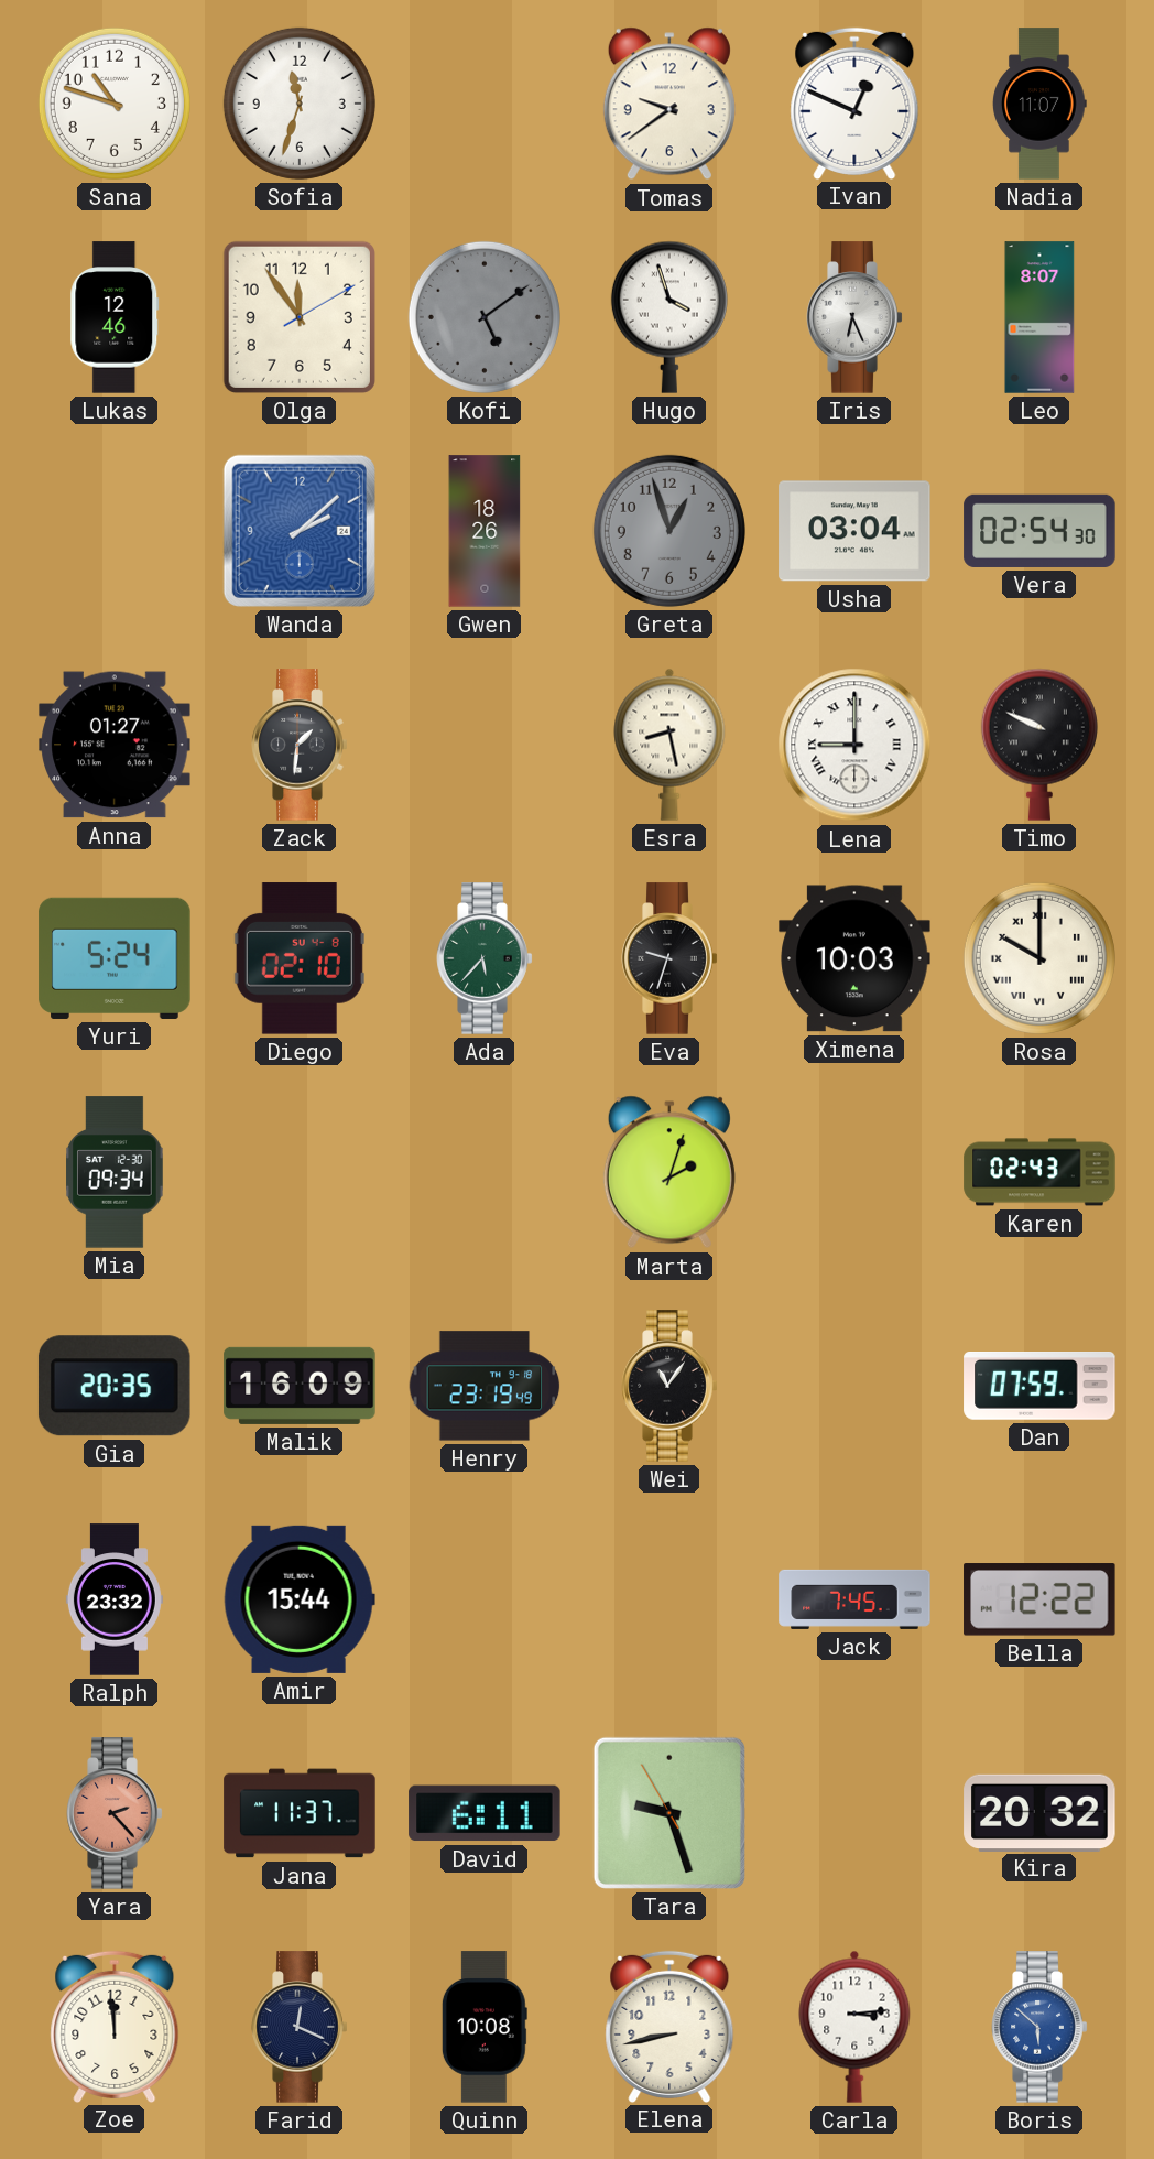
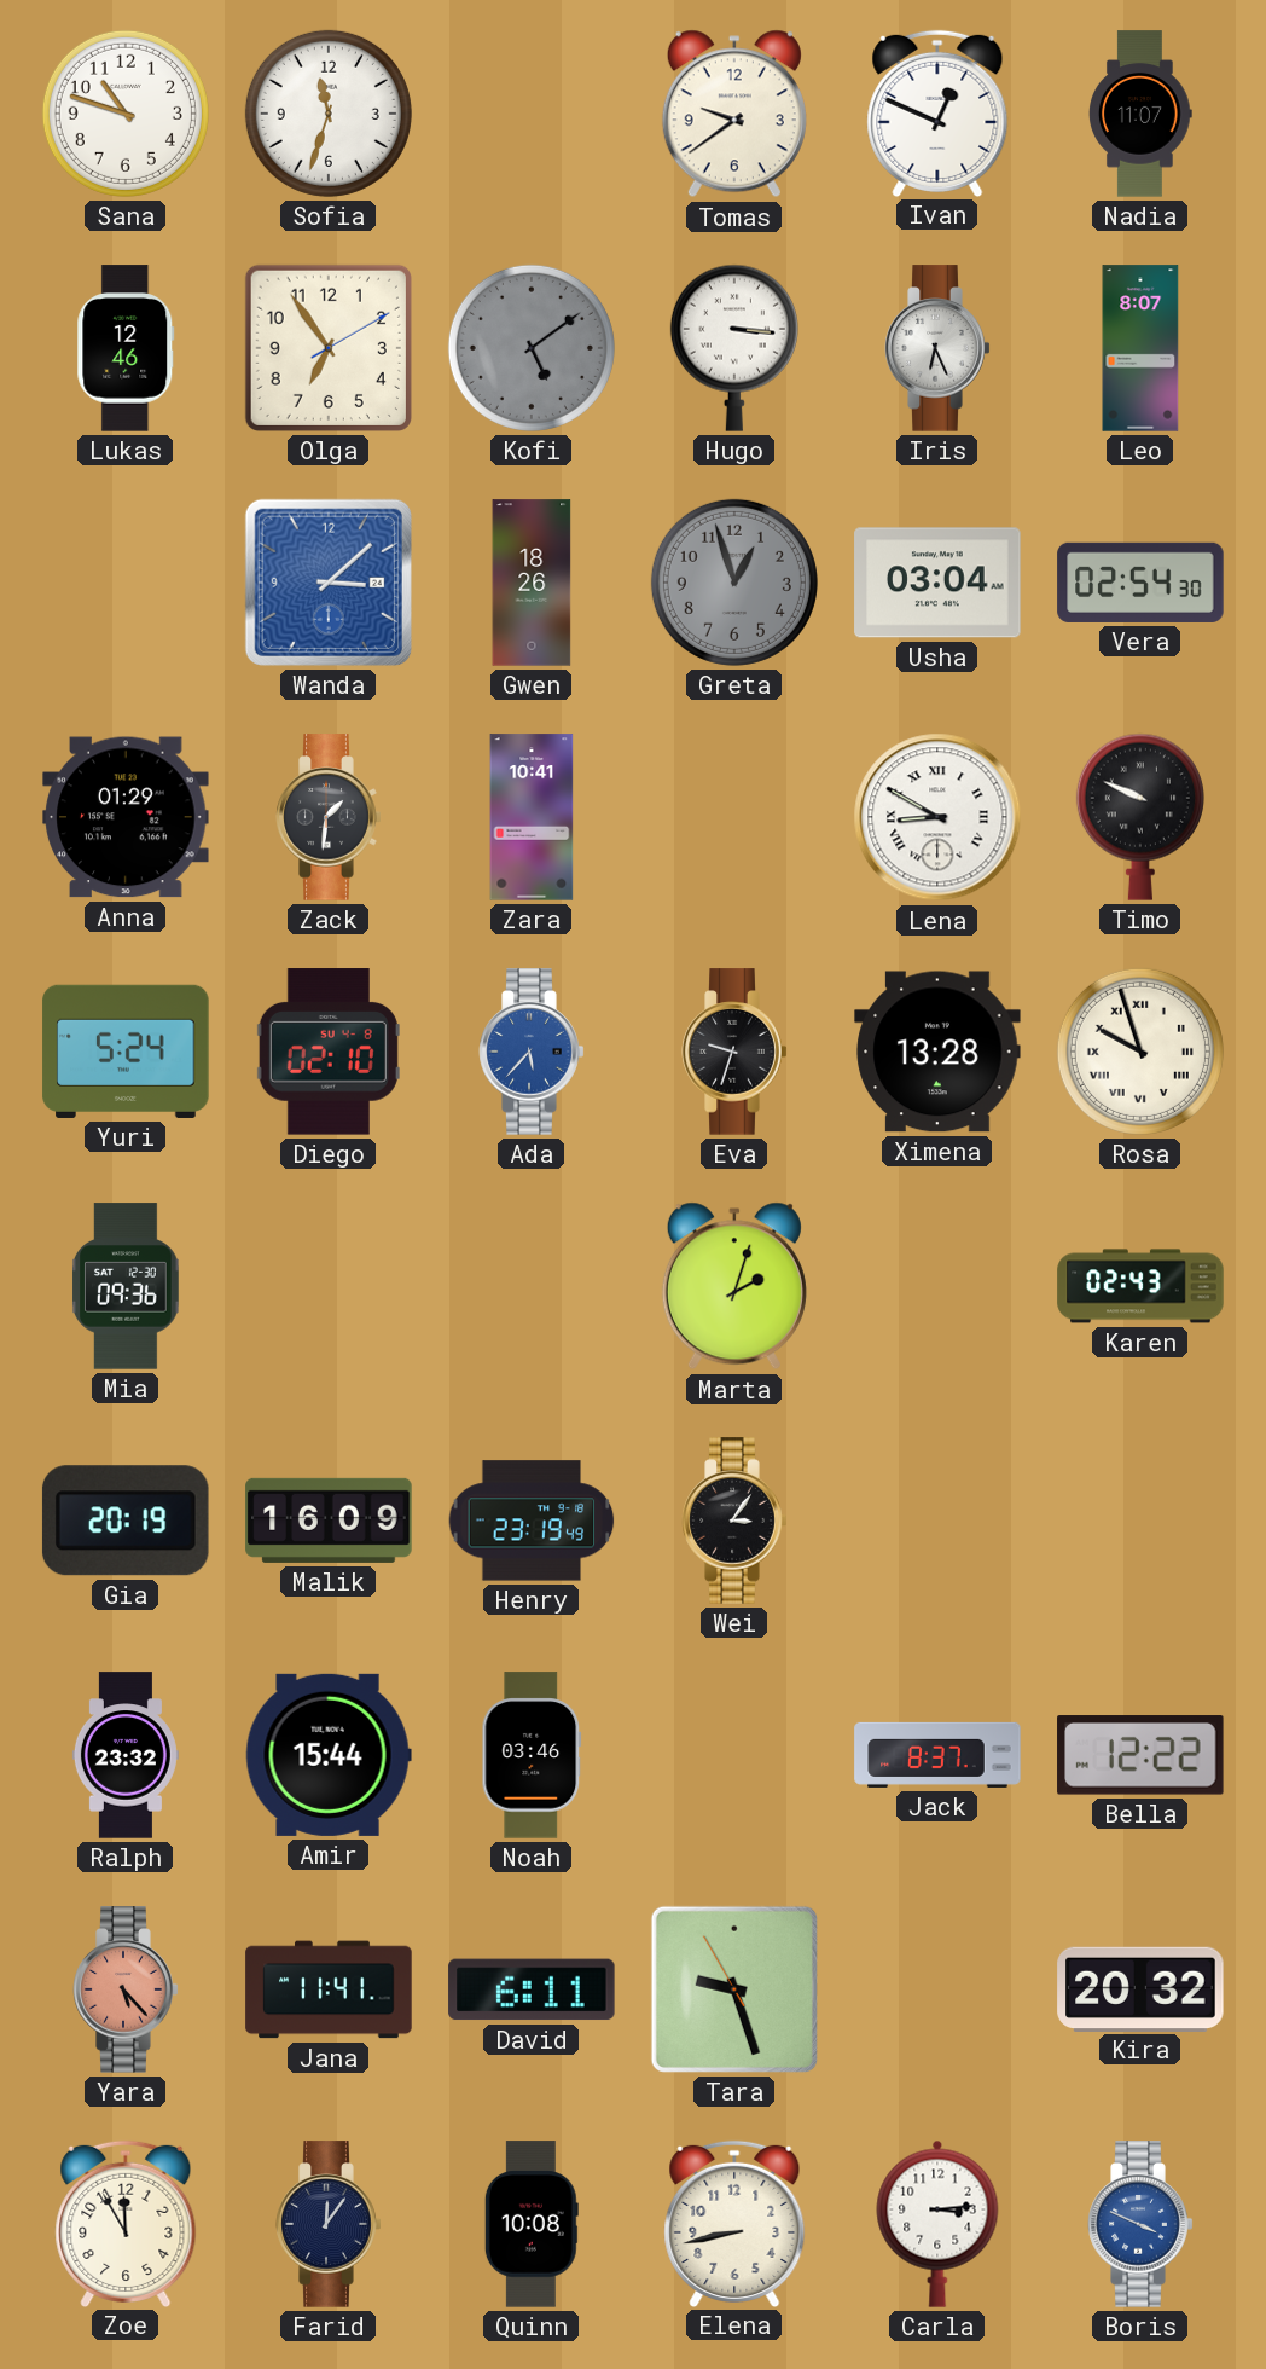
Olga: 11:54 -> 6:54
Hugo: 3:57 -> 3:16
Wanda: 2:08 -> 3:08
Anna: 01:27 -> 01:29
Zara: none -> 10:41
Esra: 8:28 -> none
Lena: 9:00 -> 8:50
Ada dial: green -> blue
Ximena: 10:03 -> 13:28
Rosa: 10:00 -> 9:57
Mia: 09:34 -> 09:36
Gia: 20:35 -> 20:19
Wei: 11:06 -> 3:06
Dan: 07:59 -> none
Noah: none -> 03:46
Jack: 7:45 -> 8:37
Yara: 2:23 -> 5:23
Jana: 11:37 -> 11:41
Zoe: 11:59 -> 11:55
Farid: 12:19 -> 12:06
Boris: 5:52 -> 3:49
